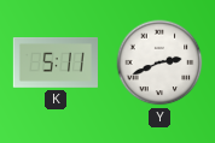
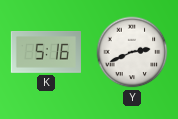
K: 5:11 -> 5:16
